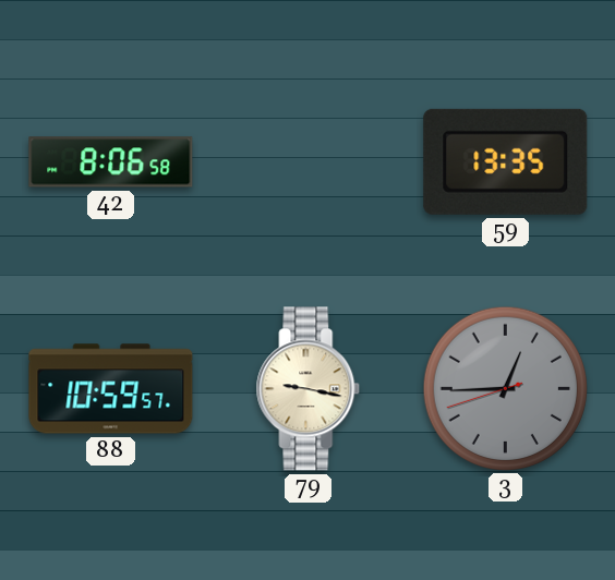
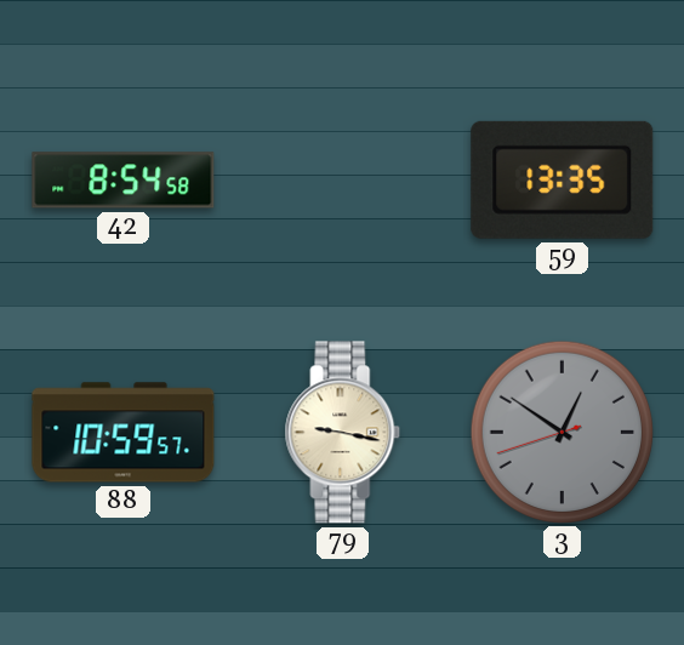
42: 8:06 -> 8:54
3: 12:44 -> 12:50
